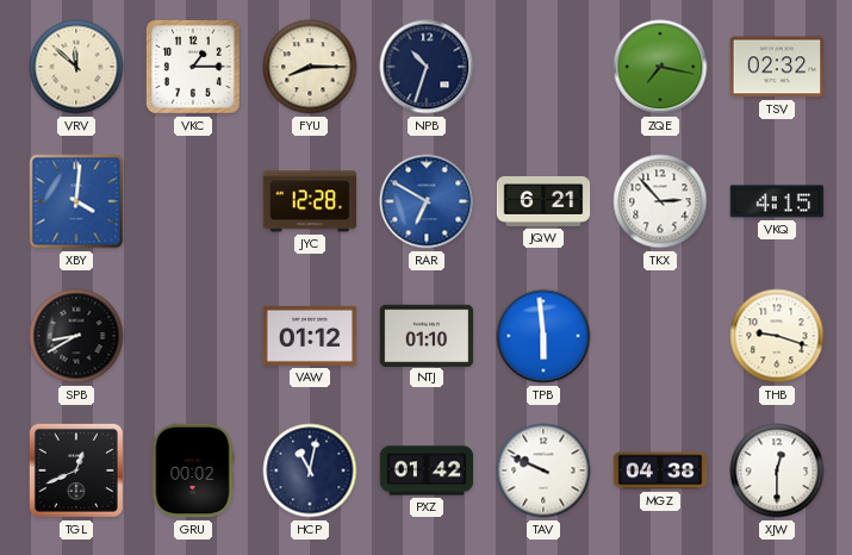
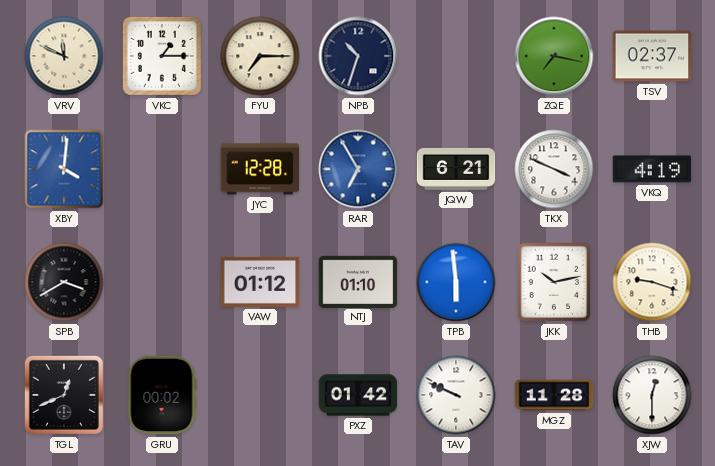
VRV: 11:52 -> 11:49
FYU: 8:15 -> 7:15
TSV: 02:32 -> 02:37
RAR: 6:50 -> 6:55
TKX: 2:53 -> 3:49
VKQ: 4:15 -> 4:19
SPB: 8:40 -> 3:40
JKK: none -> 10:13
HCP: 11:02 -> none
MGZ: 04:38 -> 11:28
